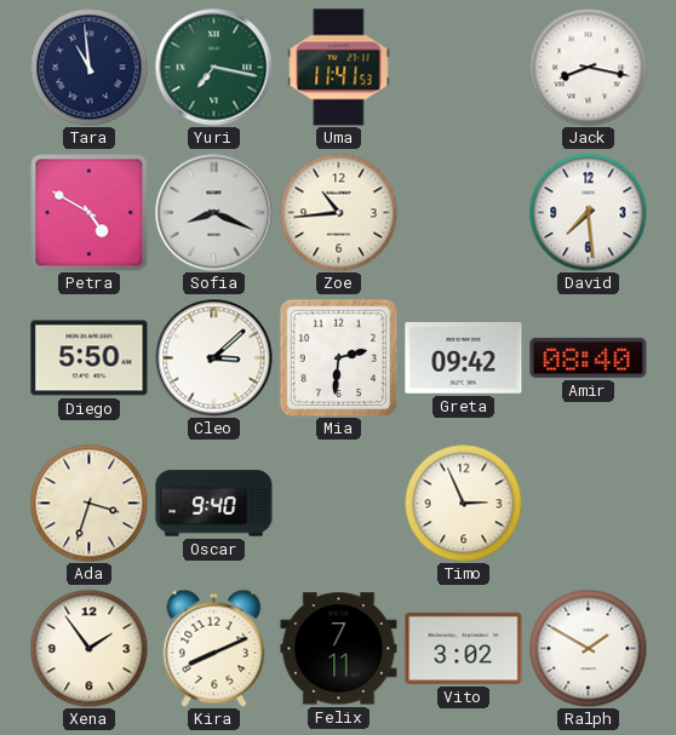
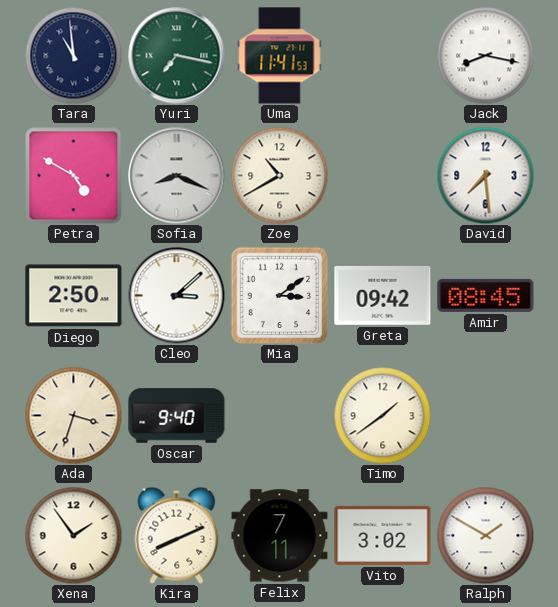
Zoe: 10:44 -> 10:40
Diego: 5:50 -> 2:50
Mia: 2:31 -> 3:09
Amir: 08:40 -> 08:45
Timo: 2:56 -> 1:39
